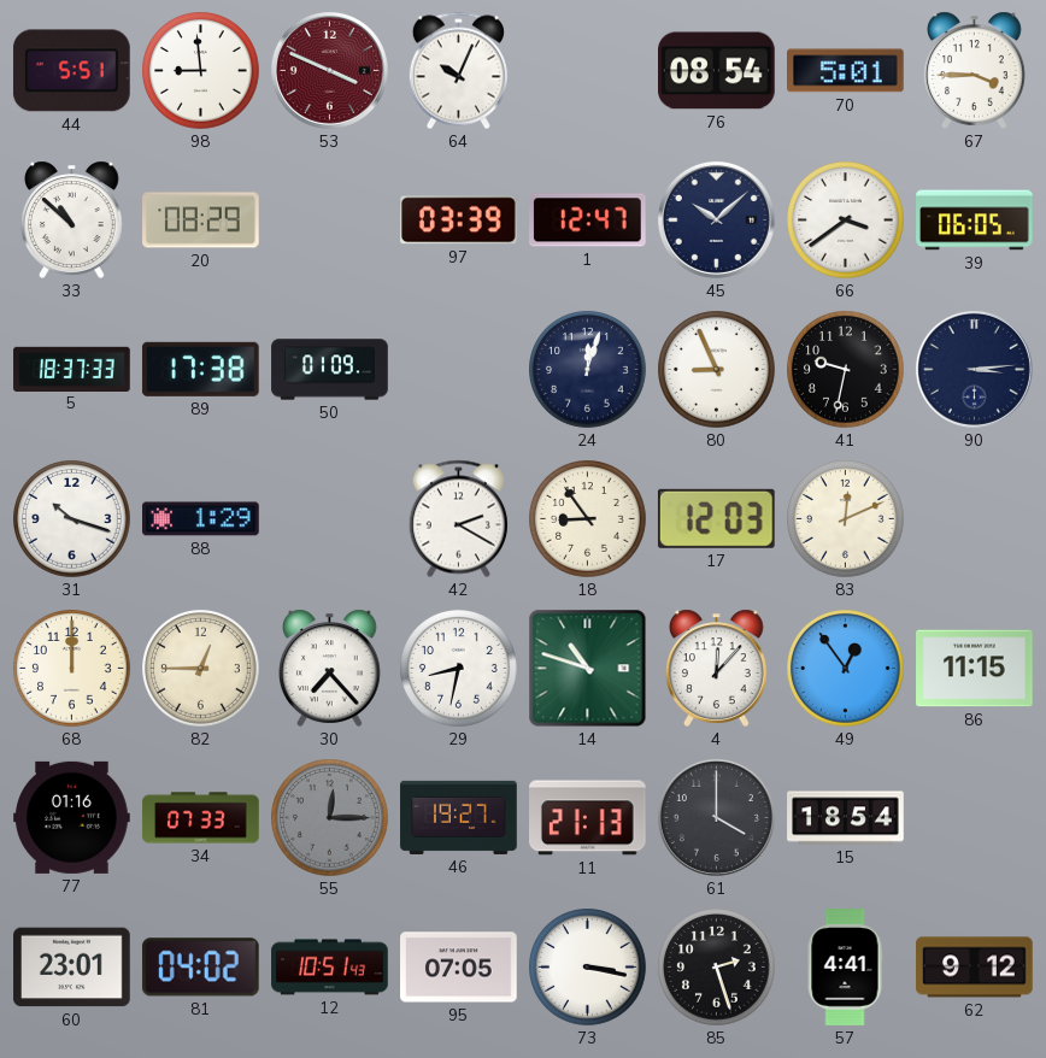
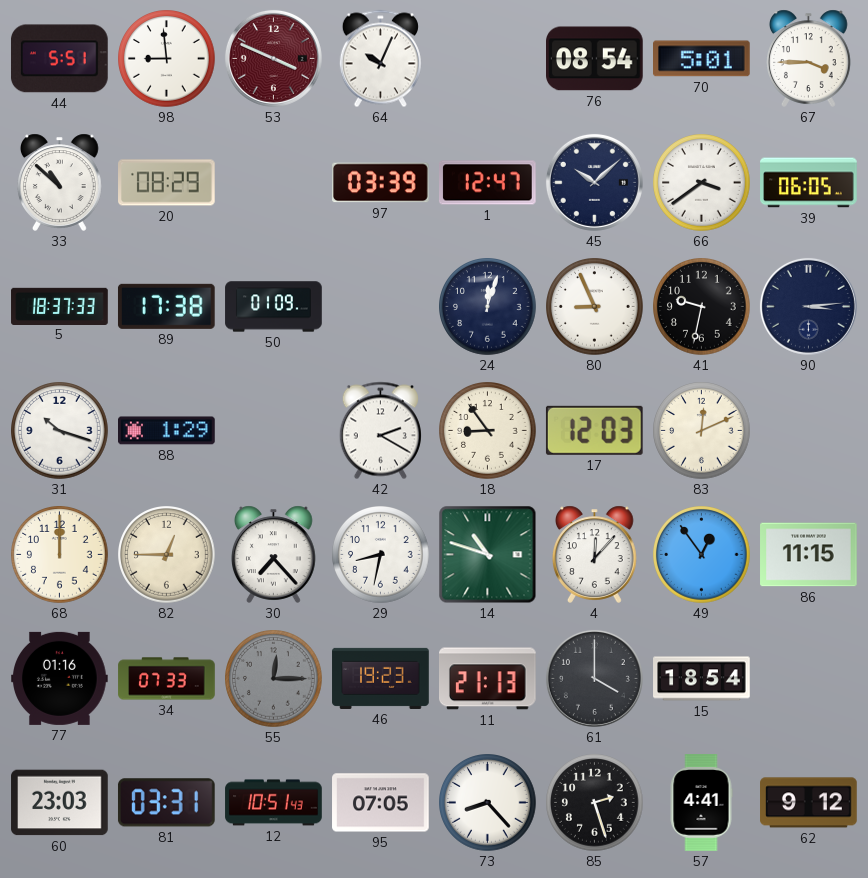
46: 19:27 -> 19:23
60: 23:01 -> 23:03
81: 04:02 -> 03:31
73: 3:17 -> 8:23
